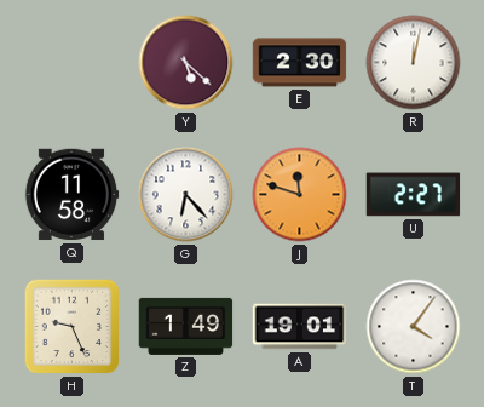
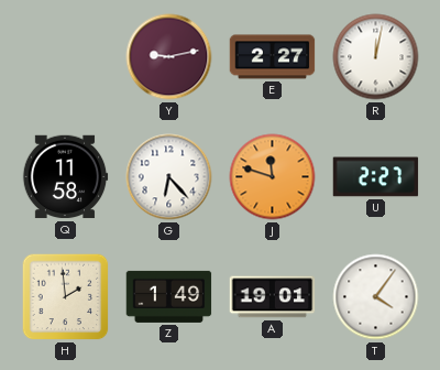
Y: 5:22 -> 9:13
E: 2:30 -> 2:27
H: 9:26 -> 1:59
